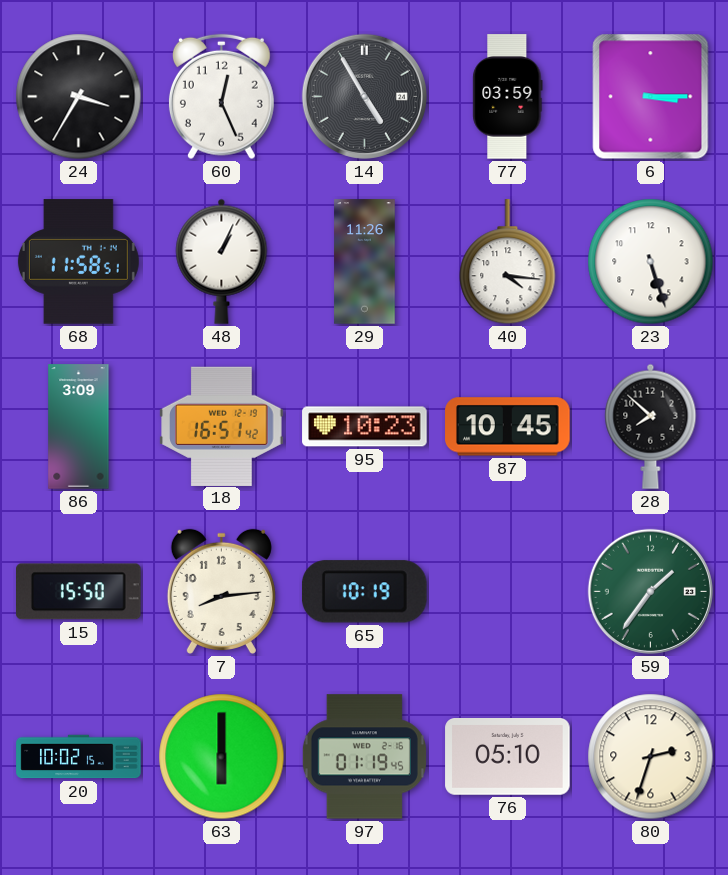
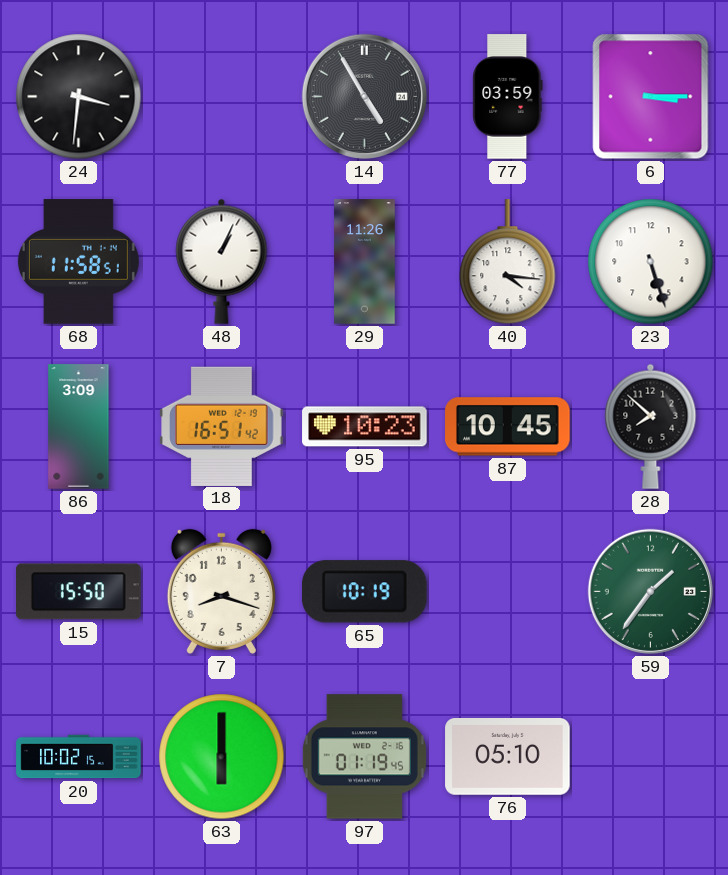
24: 3:35 -> 3:31
60: 12:26 -> none
7: 8:14 -> 8:18
80: 2:33 -> none
